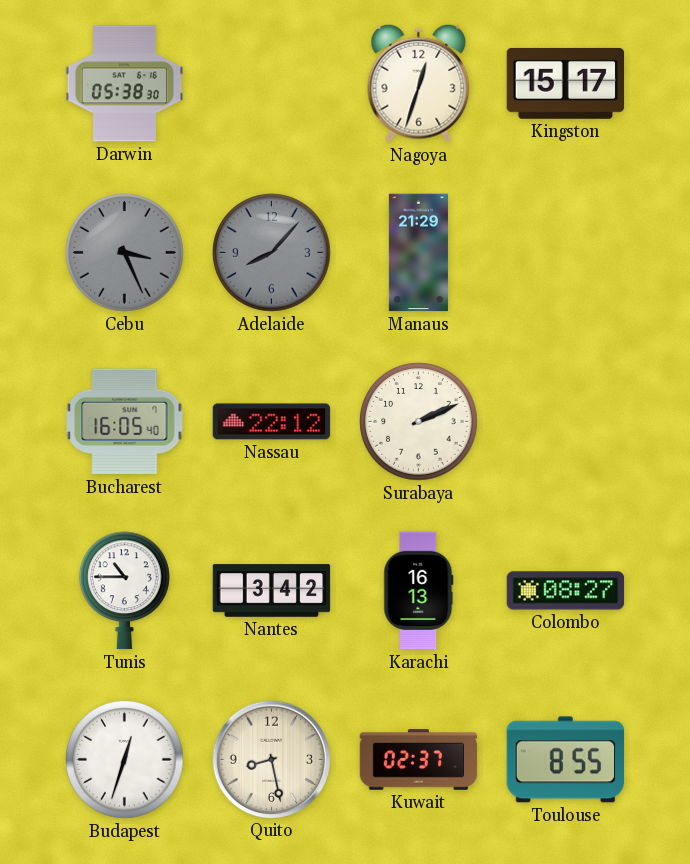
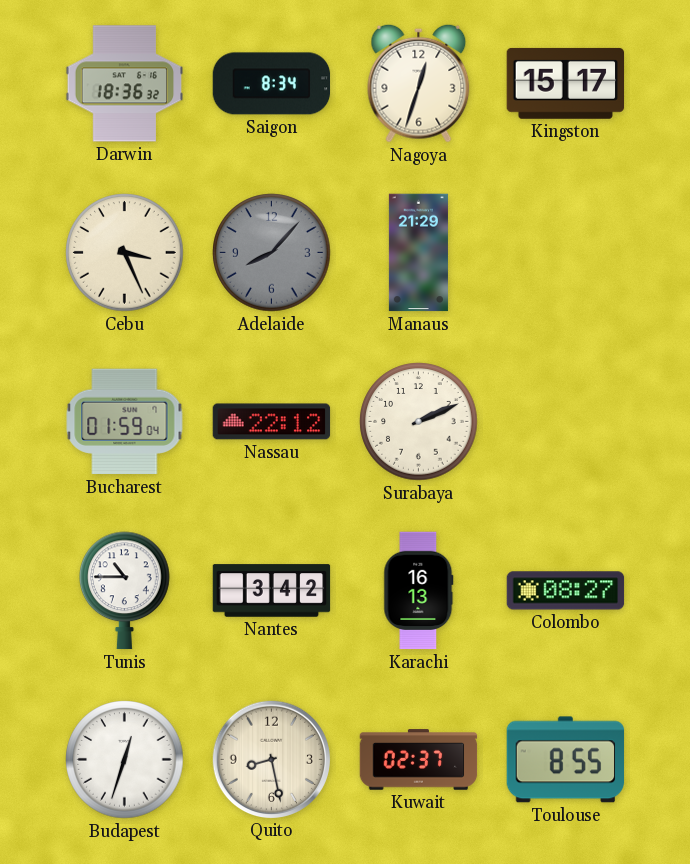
Darwin: 05:38 -> 18:36
Saigon: none -> 8:34
Cebu dial: grey -> cream
Bucharest: 16:05 -> 01:59
